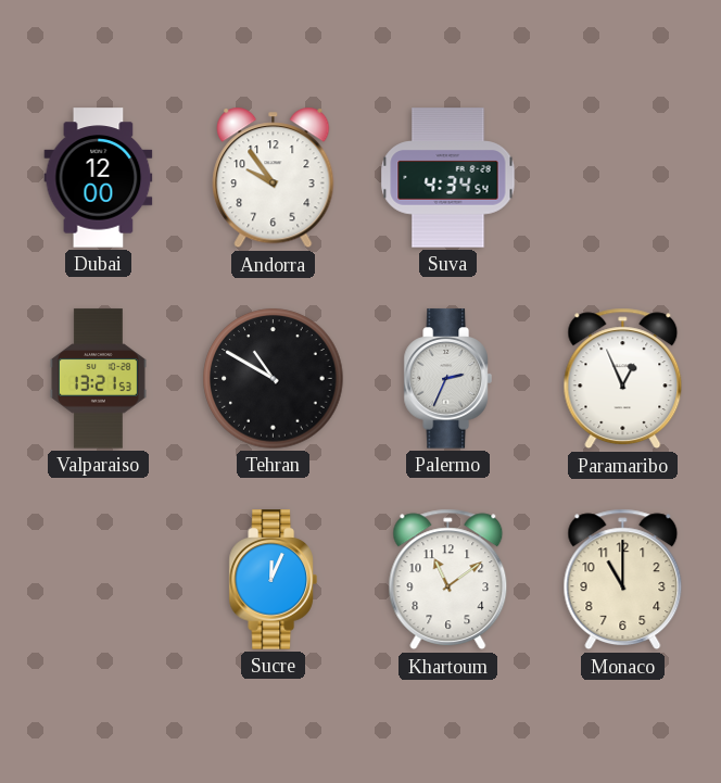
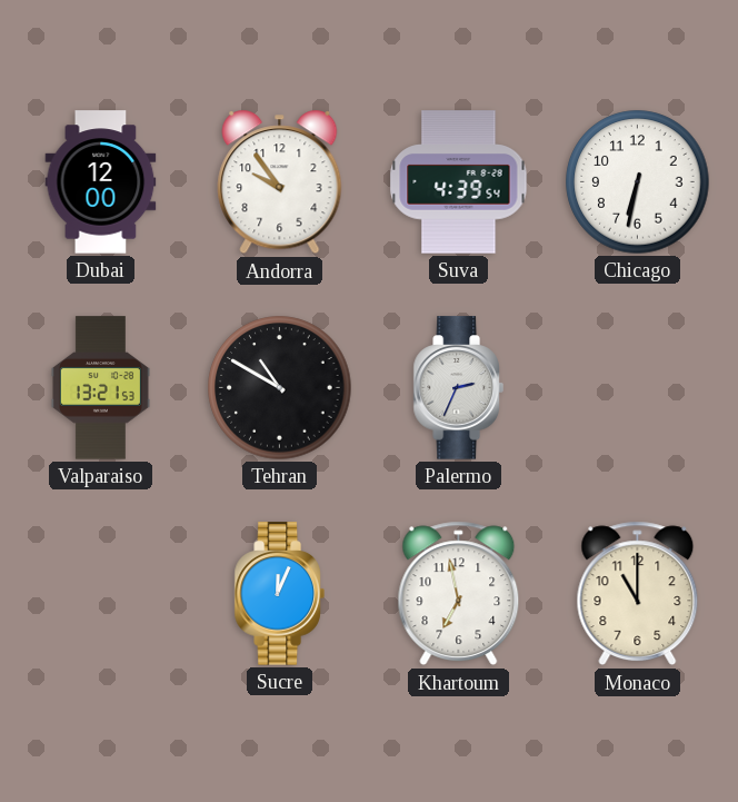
Suva: 4:34 -> 4:39
Chicago: none -> 6:32
Paramaribo: 12:56 -> none
Khartoum: 11:09 -> 6:58
